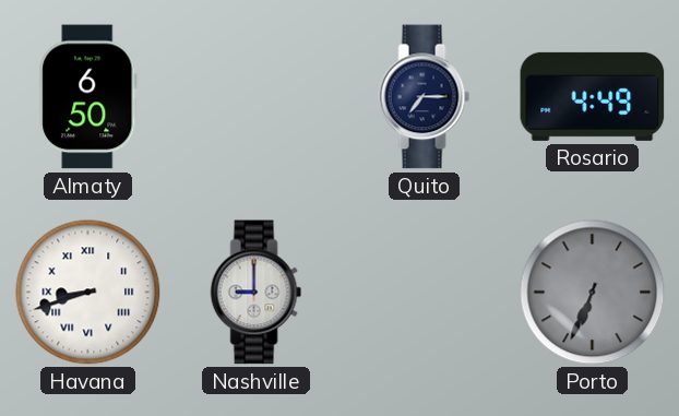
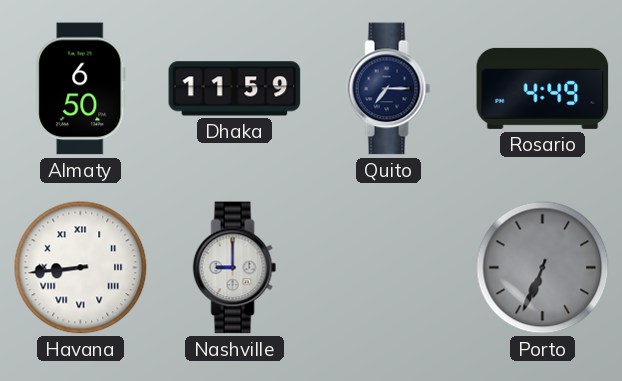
Dhaka: none -> 11:59
Havana: 8:42 -> 8:44
